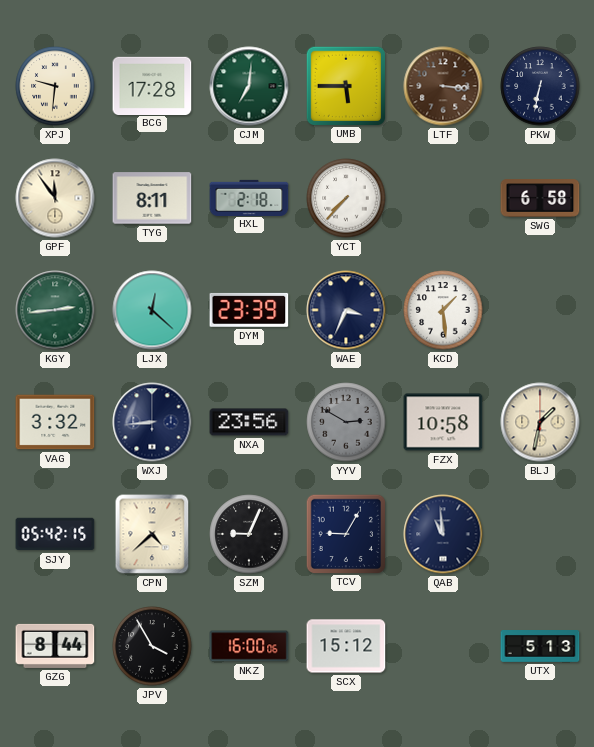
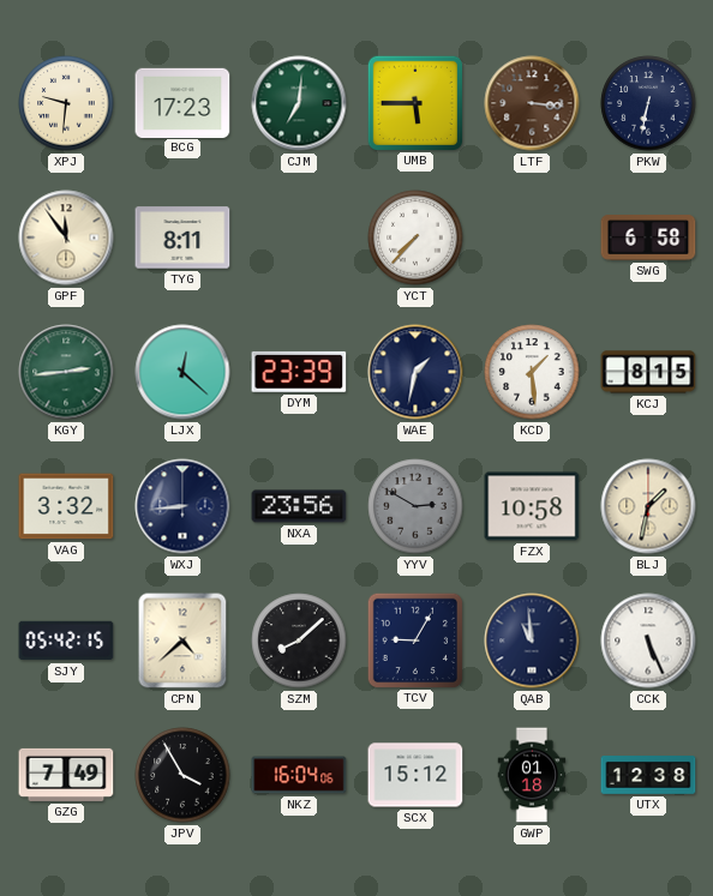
BCG: 17:28 -> 17:23
HXL: 2:18 -> none
WAE: 3:34 -> 1:32
KCJ: none -> 8:15
SZM: 9:04 -> 8:08
CCK: none -> 5:26
GZG: 8:44 -> 7:49
NKZ: 16:00 -> 16:04
GWP: none -> 01:18
UTX: 5:13 -> 12:38
